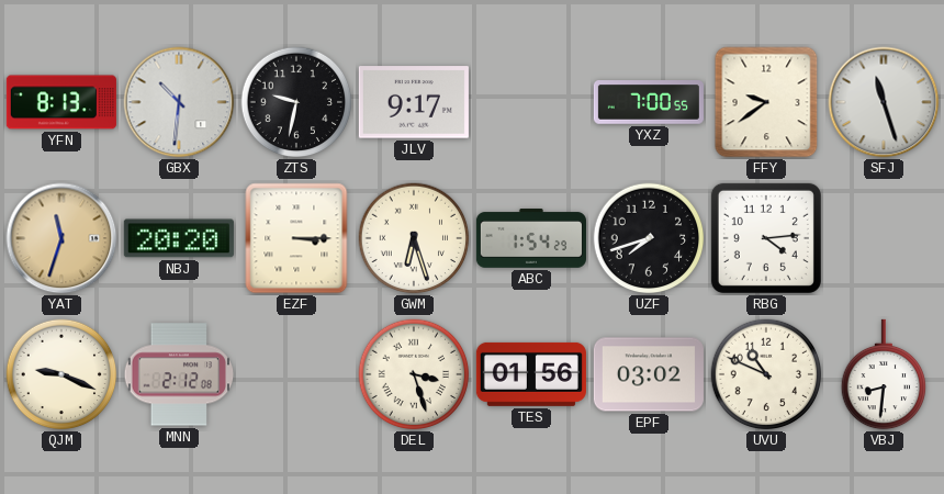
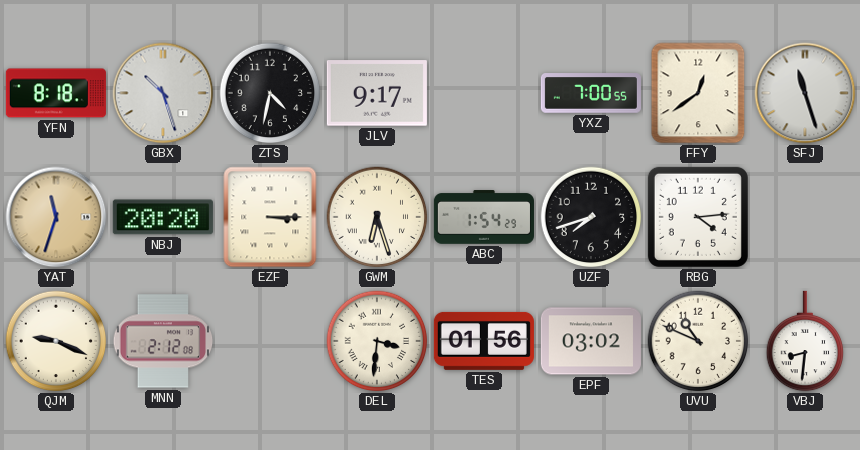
YFN: 8:13 -> 8:18
GBX: 10:31 -> 10:27
ZTS: 9:32 -> 4:32
FFY: 9:39 -> 12:39
DEL: 3:27 -> 3:31
